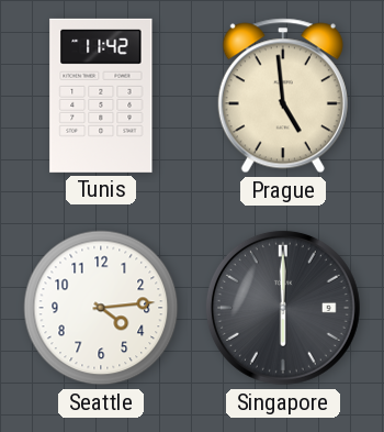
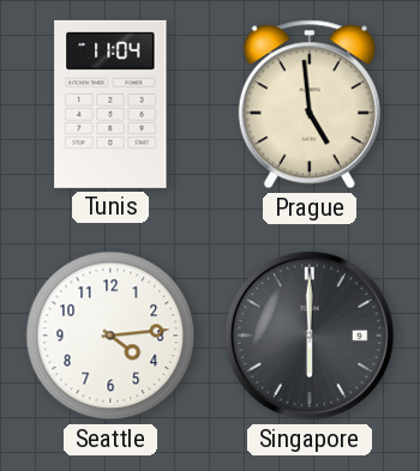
Tunis: 11:42 -> 11:04
